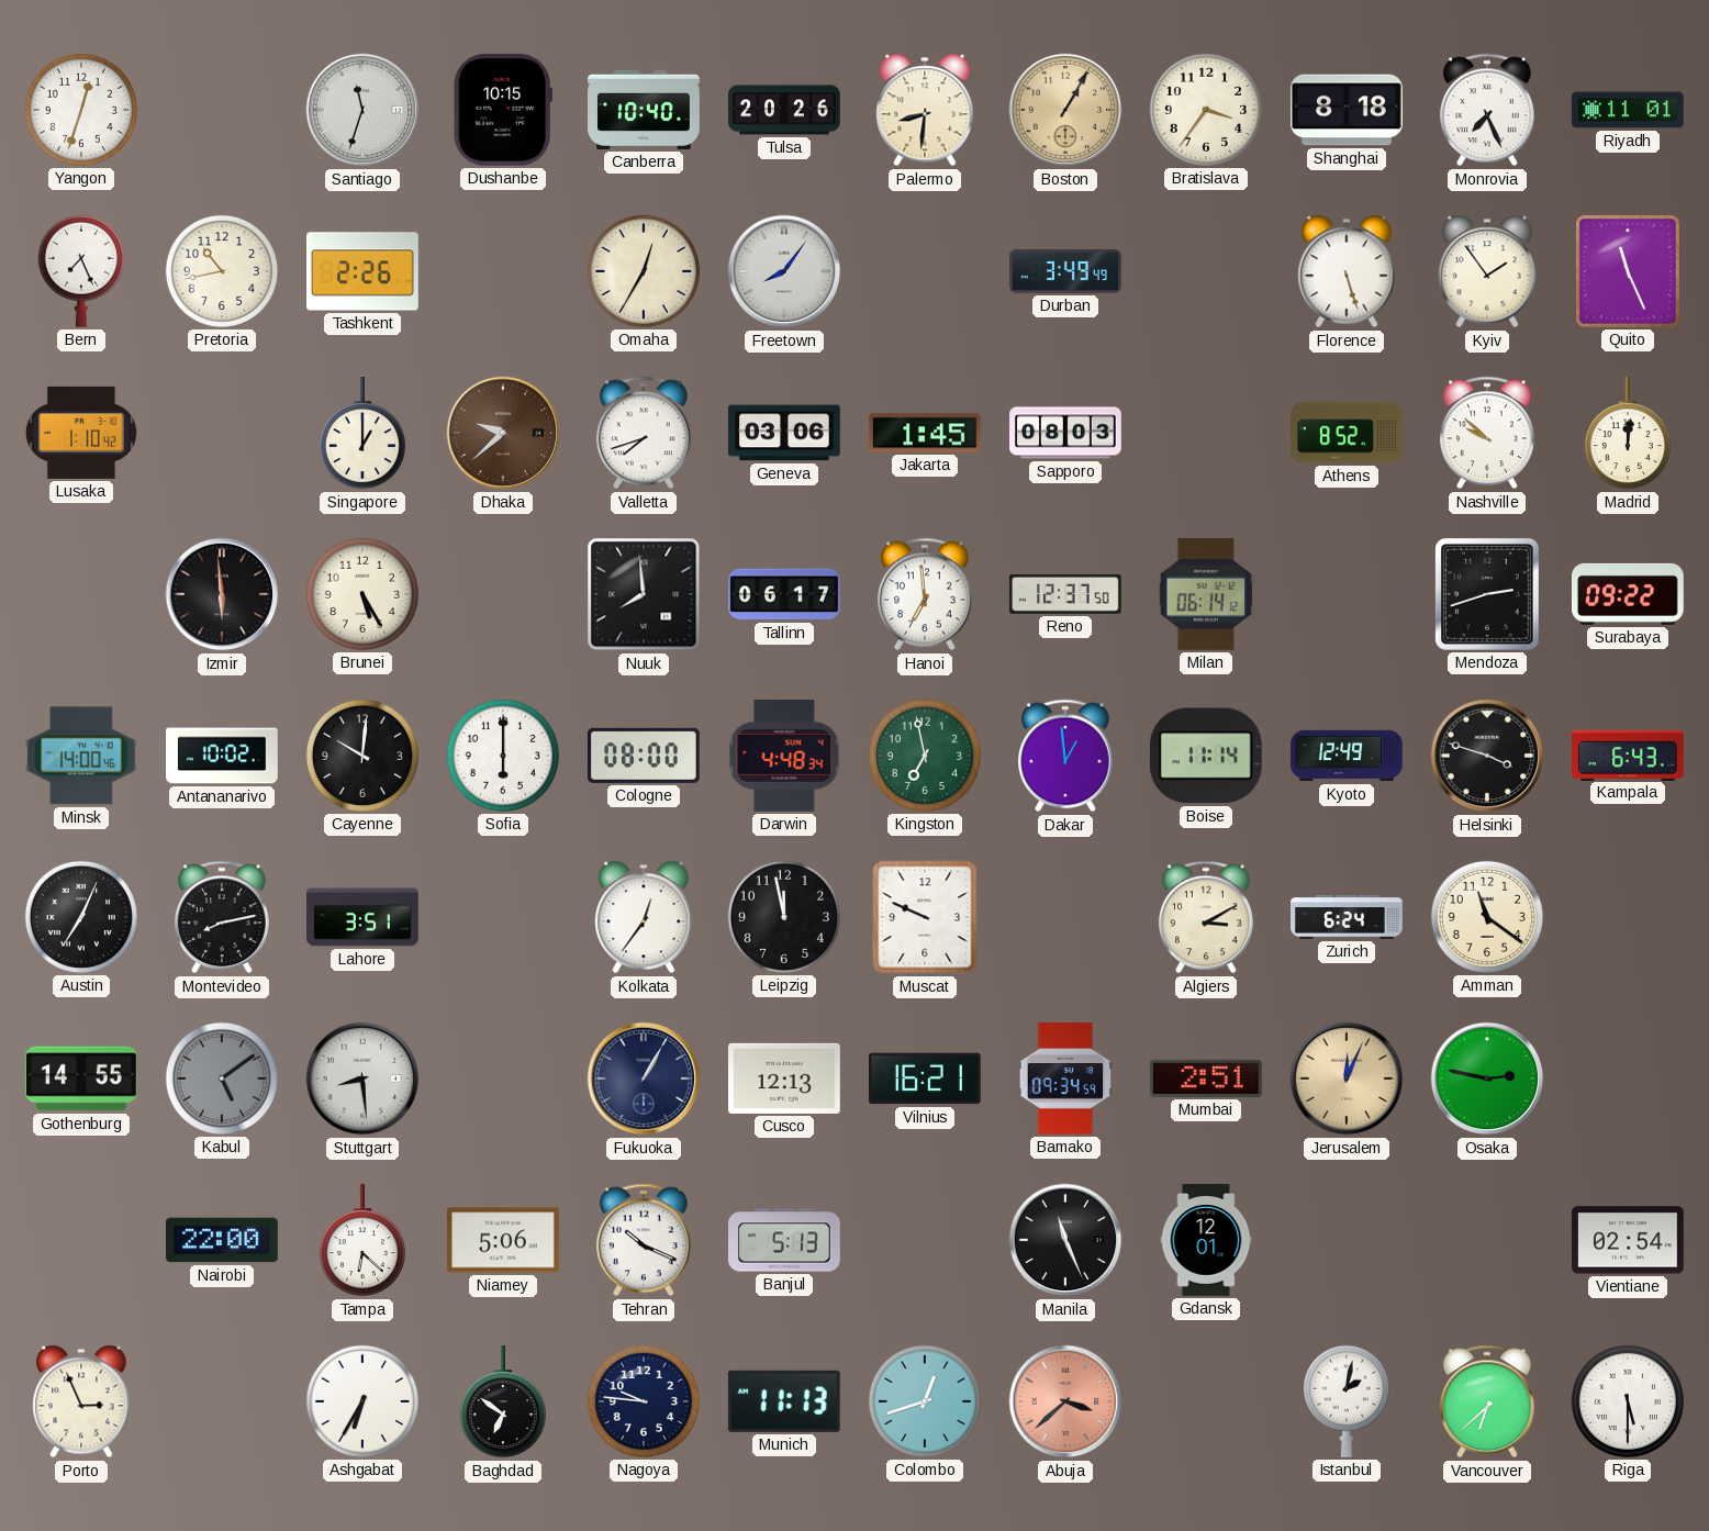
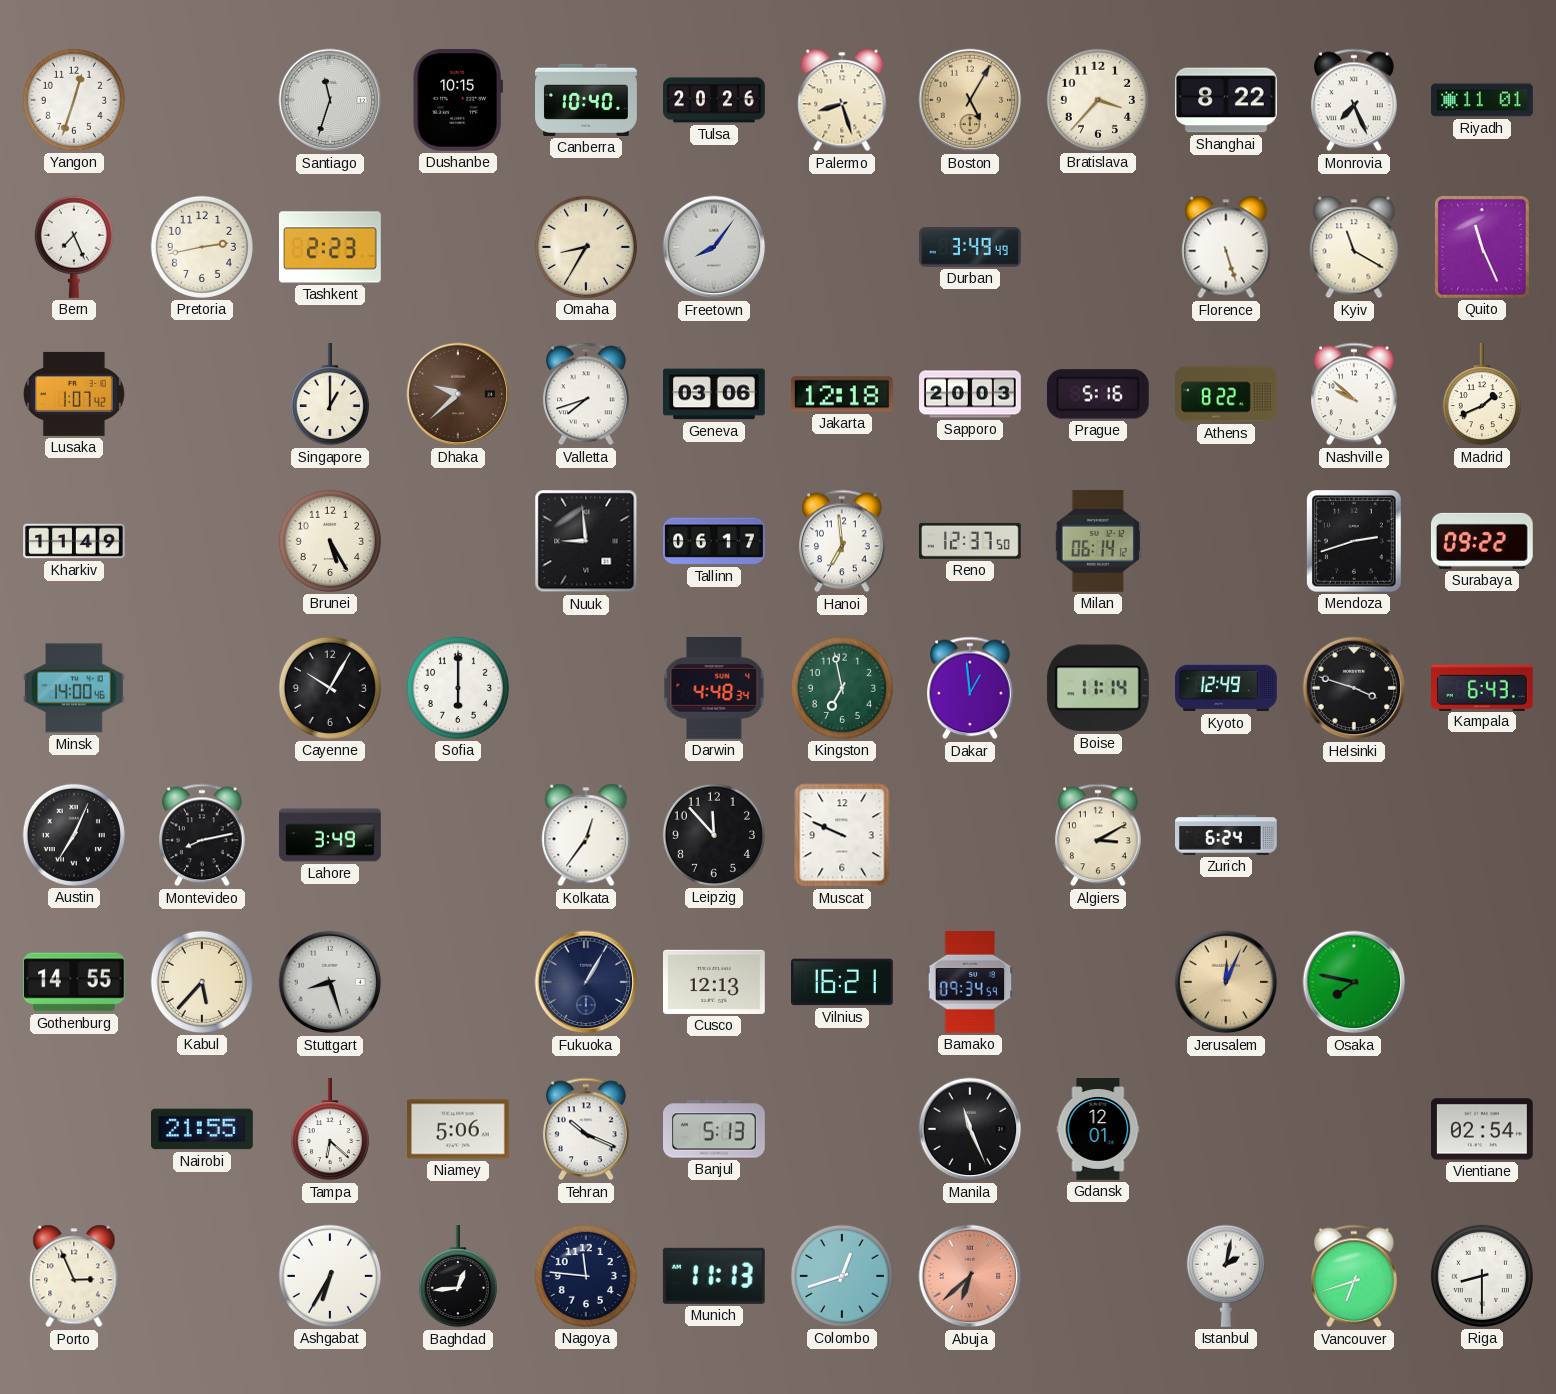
Palermo: 8:31 -> 8:27
Boston: 1:05 -> 5:05
Bratislava: 3:36 -> 3:37
Shanghai: 8:18 -> 8:22
Pretoria: 10:43 -> 2:43
Tashkent: 2:26 -> 2:23
Omaha: 12:35 -> 8:35
Kyiv: 1:54 -> 11:20
Lusaka: 1:10 -> 1:07
Jakarta: 1:45 -> 12:18
Sapporo: 08:03 -> 20:03
Prague: none -> 5:16
Athens: 8:52 -> 8:22
Madrid: 12:01 -> 1:41
Kharkiv: none -> 11:49
Izmir: 5:59 -> none
Nuuk: 7:59 -> 8:59
Antananarivo: 10:02 -> none
Cayenne: 10:01 -> 10:05
Cologne: 08:00 -> none
Lahore: 3:51 -> 3:49
Leipzig: 11:58 -> 11:53
Amman: 11:21 -> none
Kabul: 5:09 -> 5:37
Kabul dial: grey -> cream
Stuttgart: 8:29 -> 8:27
Mumbai: 2:51 -> none
Osaka: 2:47 -> 7:47
Nairobi: 22:00 -> 21:55
Baghdad: 6:51 -> 12:44
Nagoya: 9:46 -> 11:46
Abuja: 3:38 -> 6:38
Vancouver: 6:38 -> 6:42
Riga: 5:30 -> 8:30
